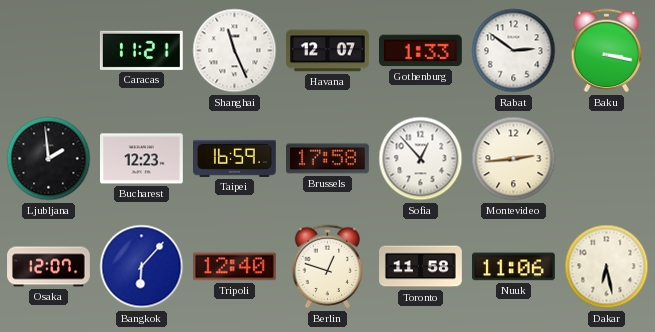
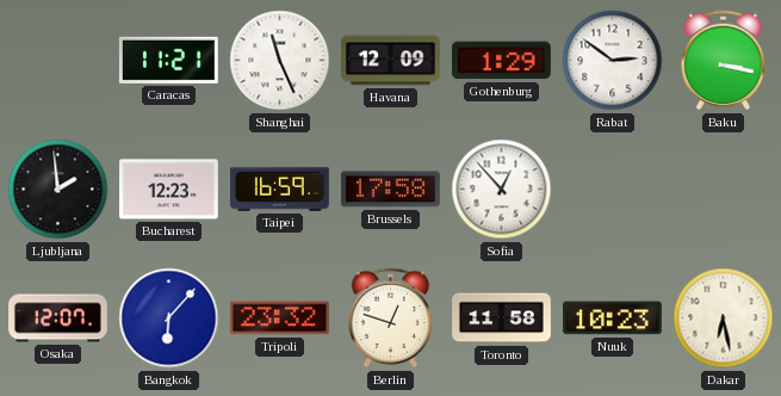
Havana: 12:07 -> 12:09
Gothenburg: 1:33 -> 1:29
Montevideo: 2:44 -> none
Tripoli: 12:40 -> 23:32
Nuuk: 11:06 -> 10:23
